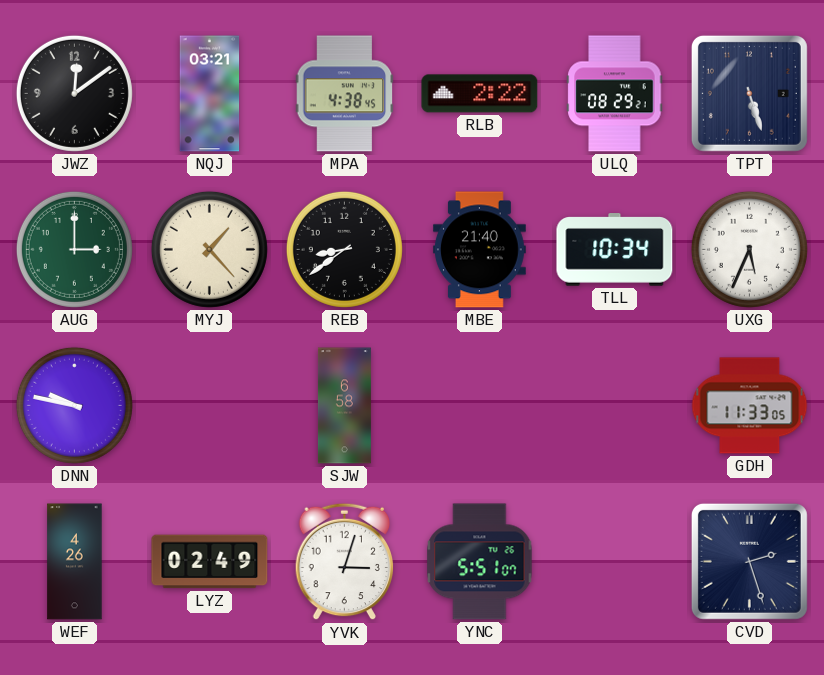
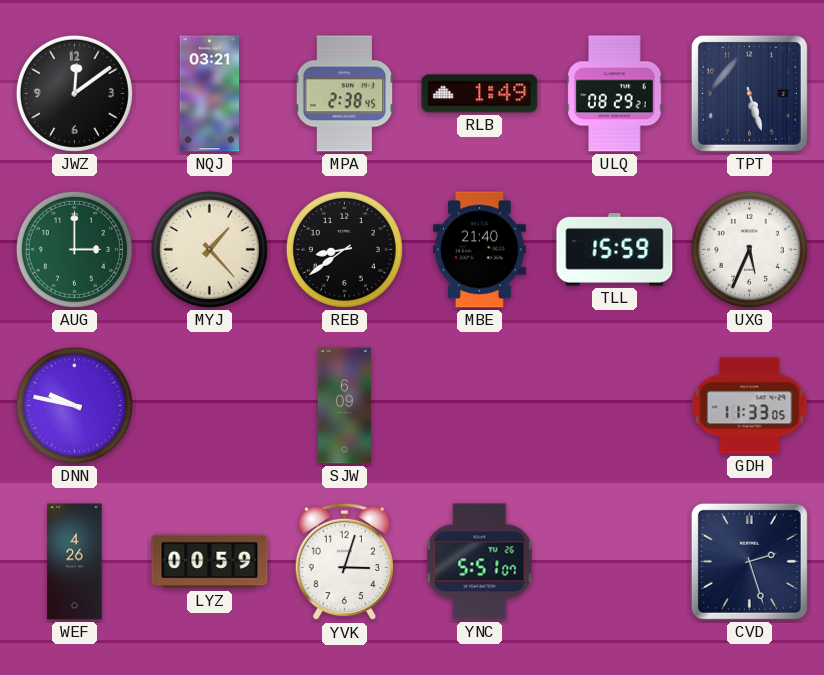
MPA: 4:38 -> 2:38
RLB: 2:22 -> 1:49
TLL: 10:34 -> 15:59
SJW: 6:58 -> 6:09
LYZ: 02:49 -> 00:59
